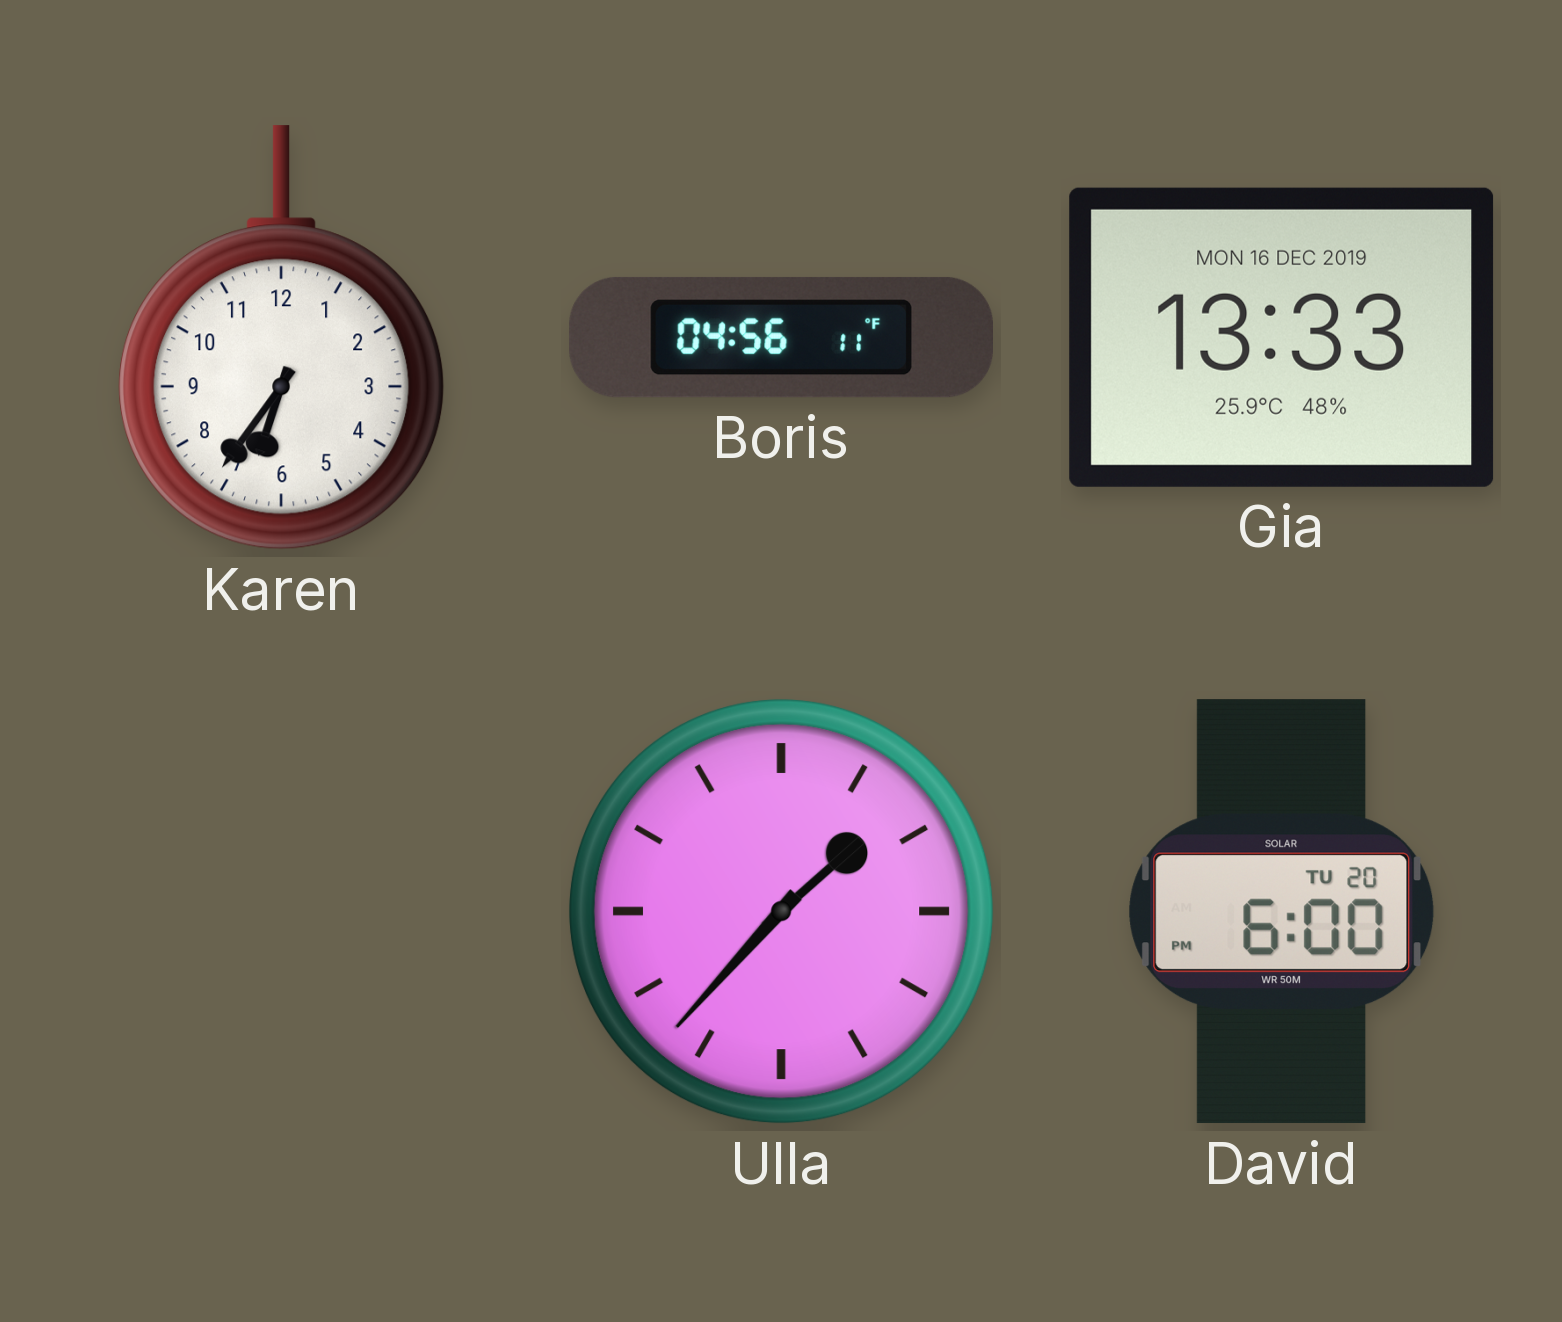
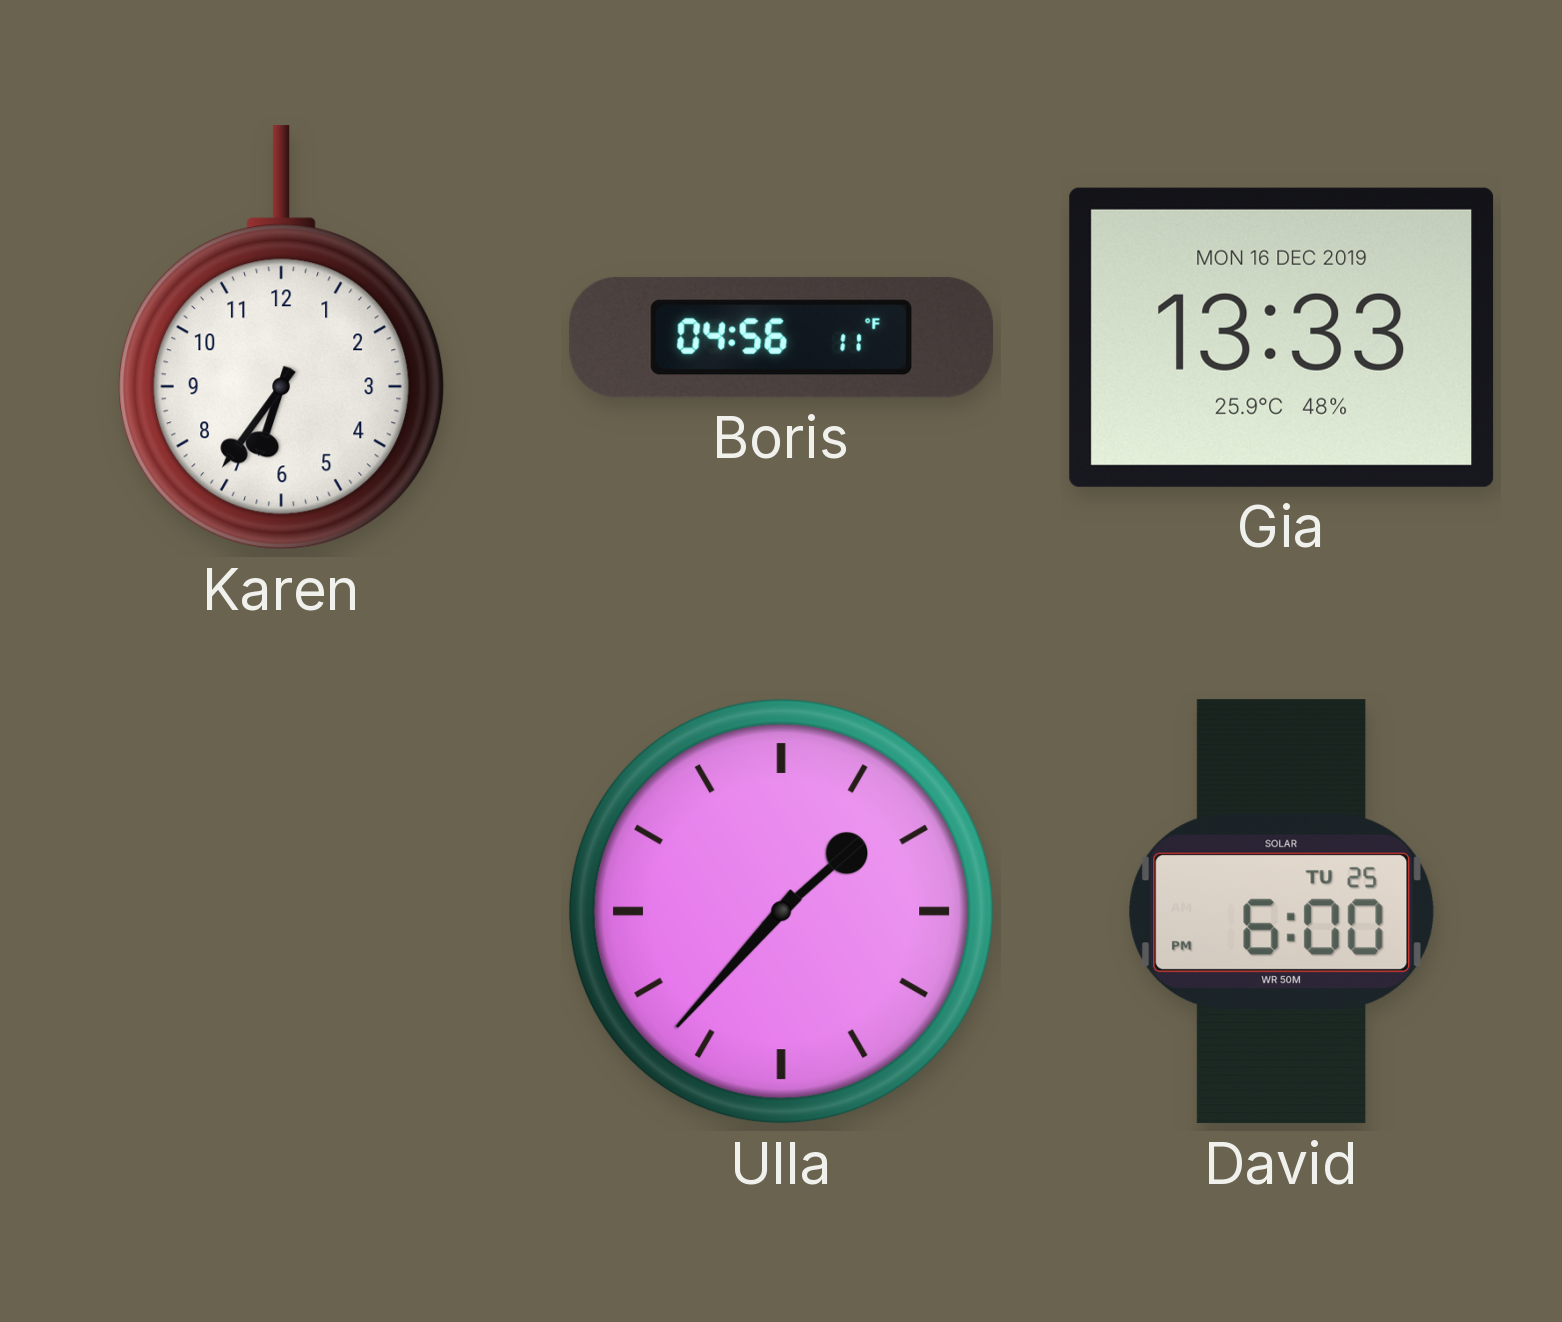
David date: TU 20 -> TU 25
